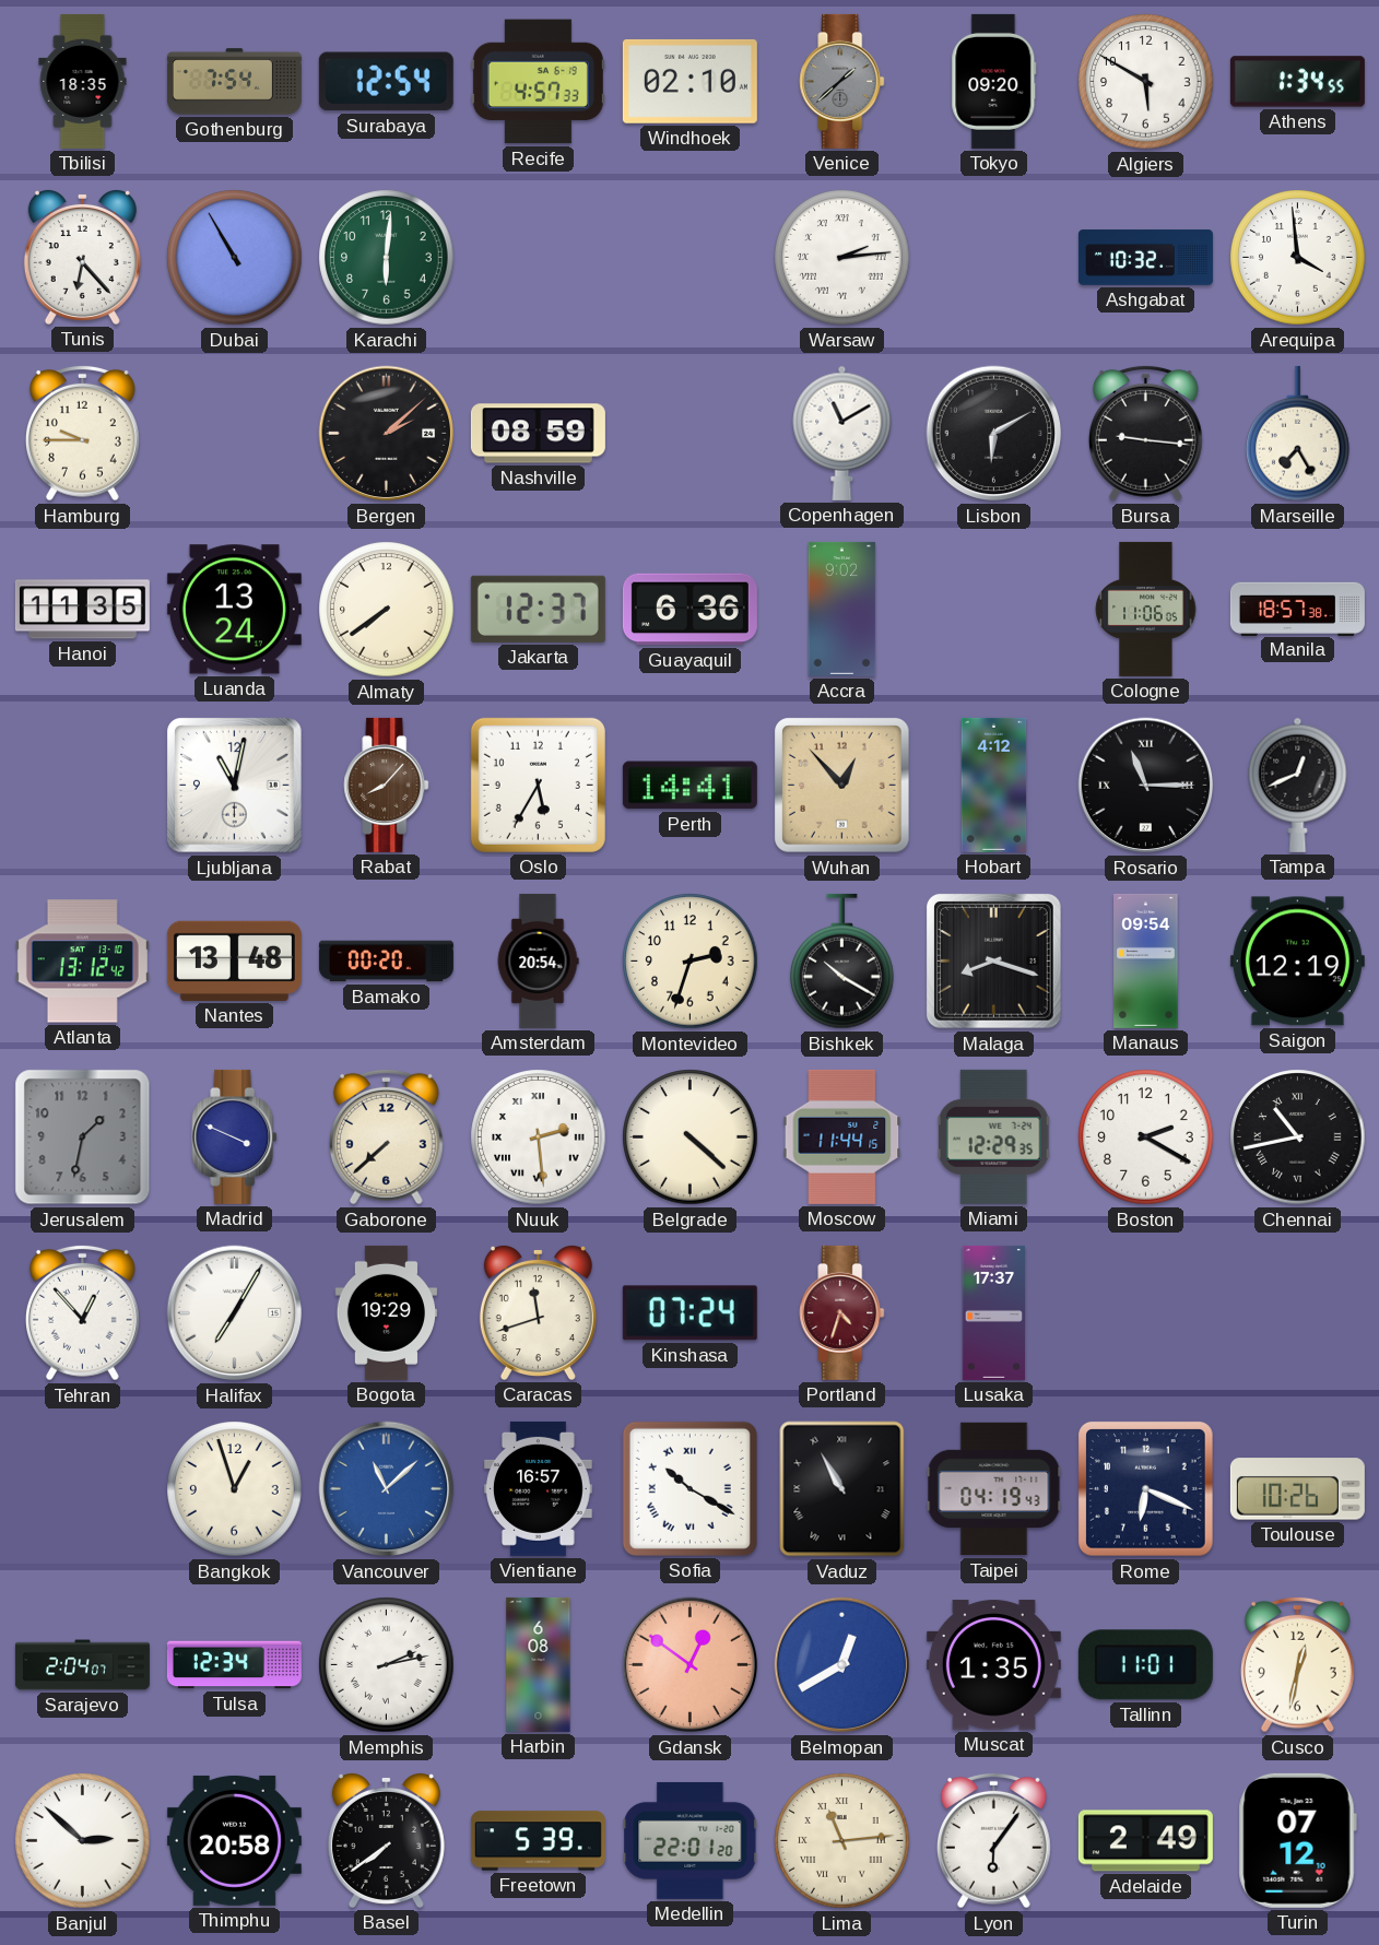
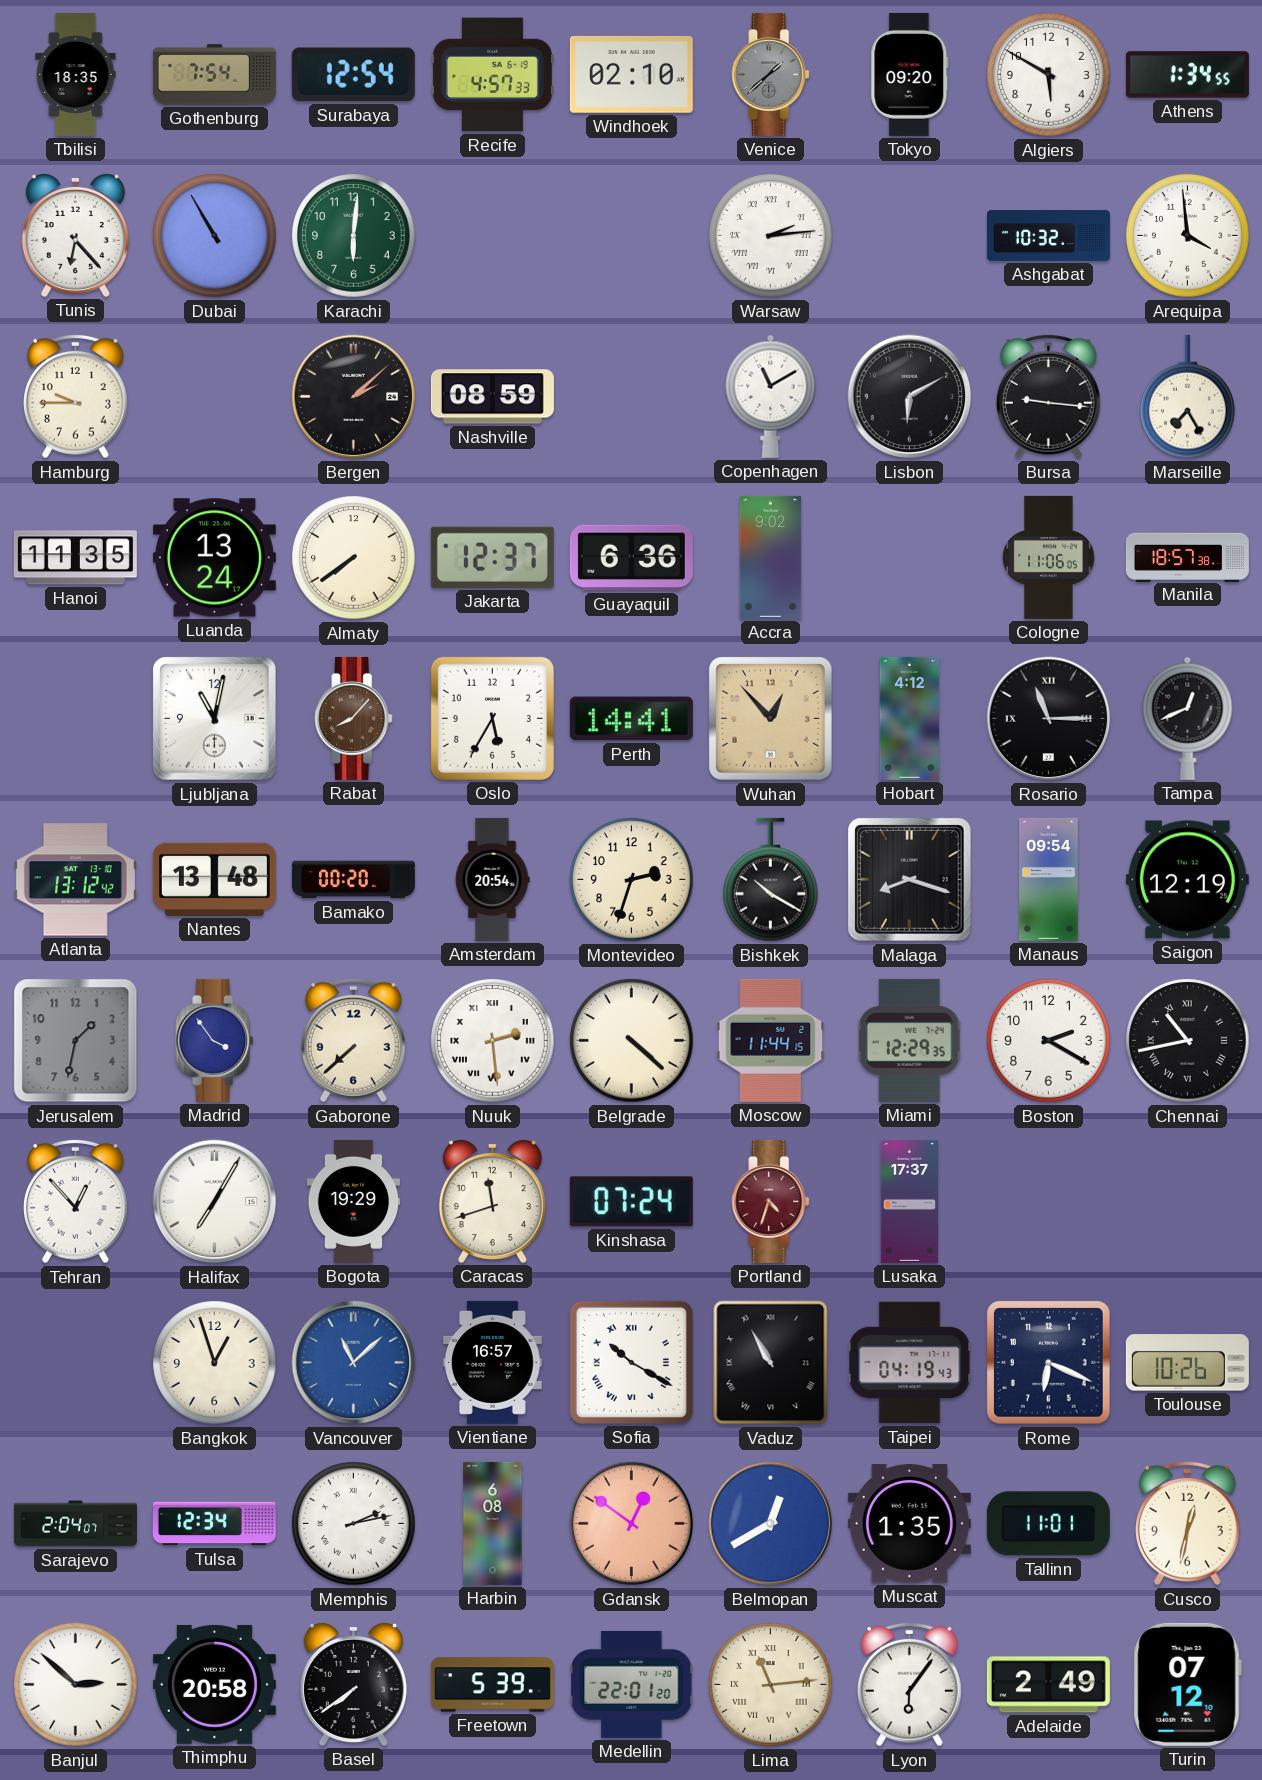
Madrid: 3:49 -> 3:54
